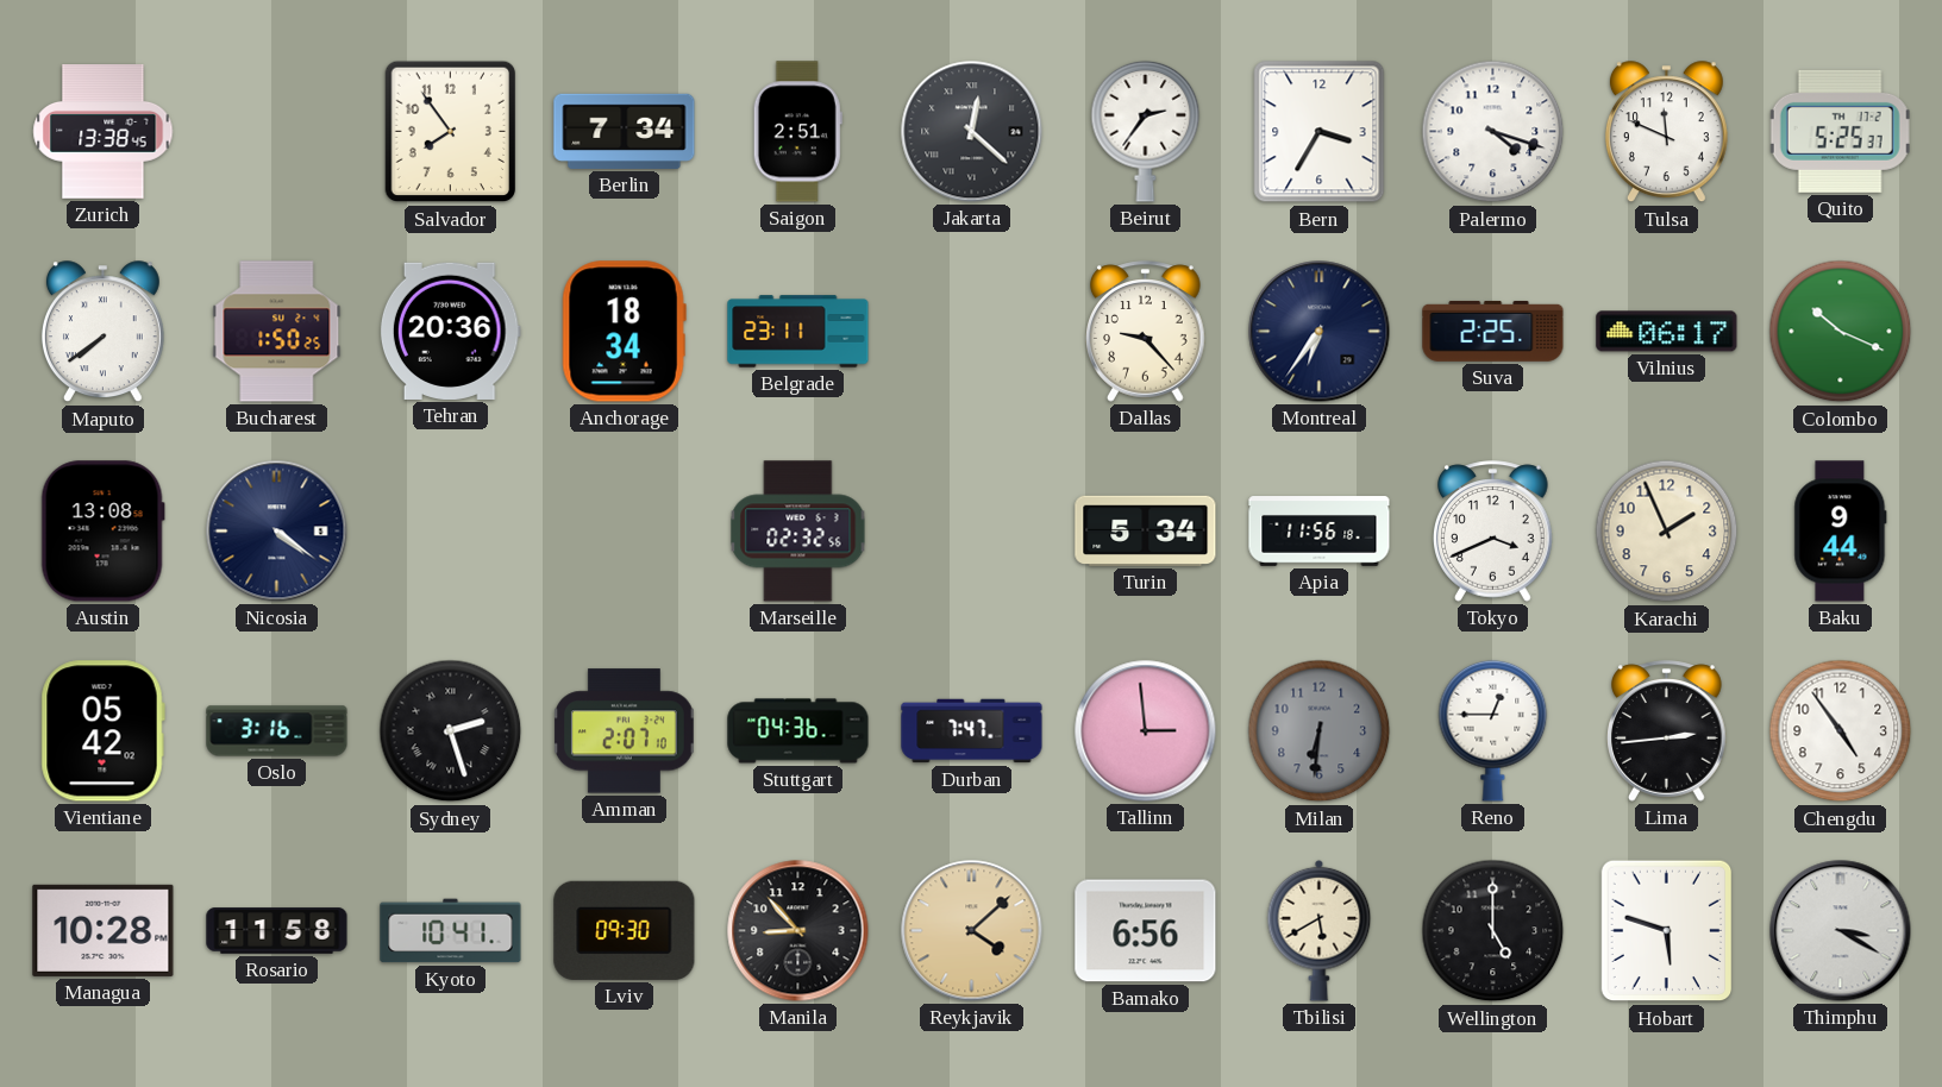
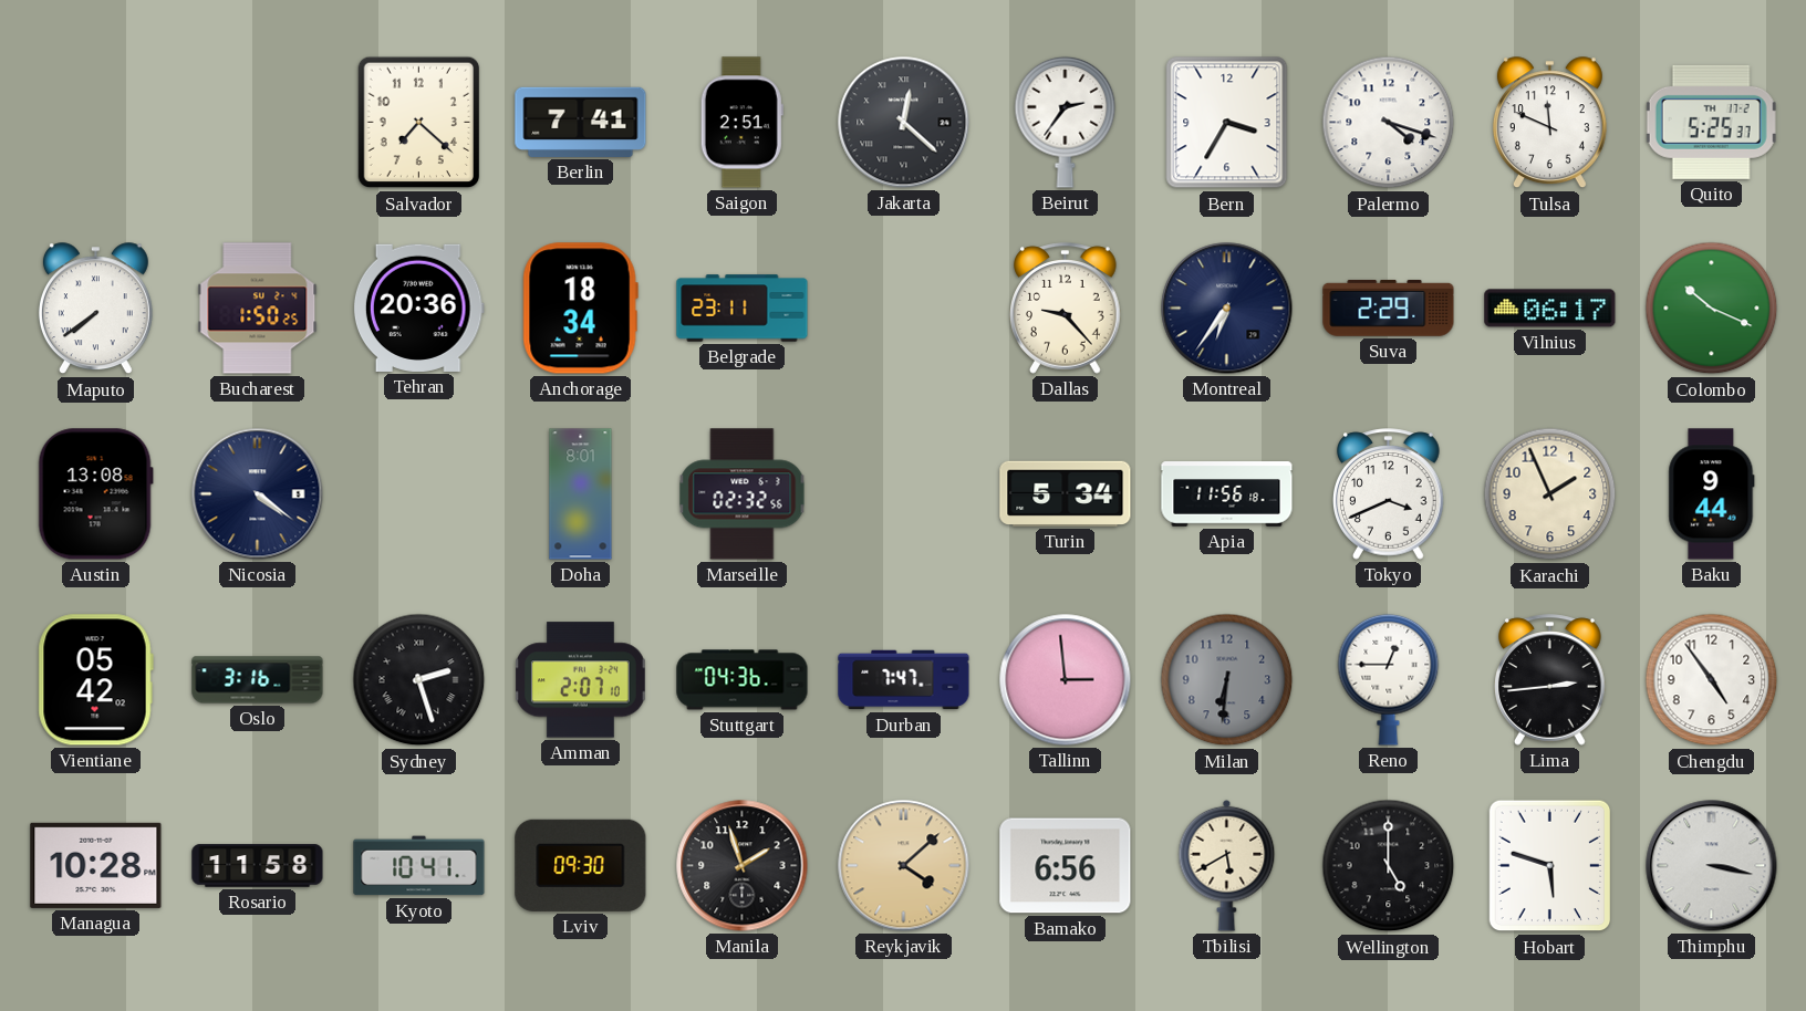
Zurich: 13:38 -> none
Salvador: 7:54 -> 7:22
Berlin: 7:34 -> 7:41
Suva: 2:25 -> 2:29
Doha: none -> 8:01
Manila: 8:53 -> 1:57
Thimphu: 3:20 -> 3:17
